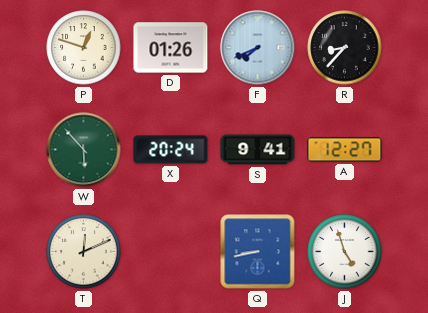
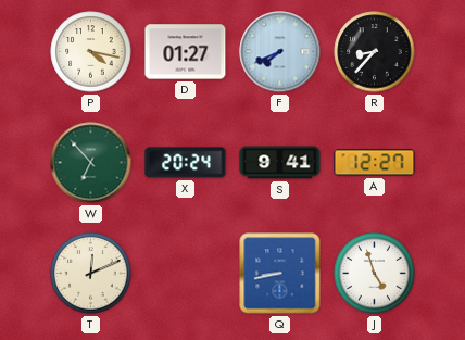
P: 12:48 -> 4:17
D: 01:26 -> 01:27
W: 5:53 -> 6:53
